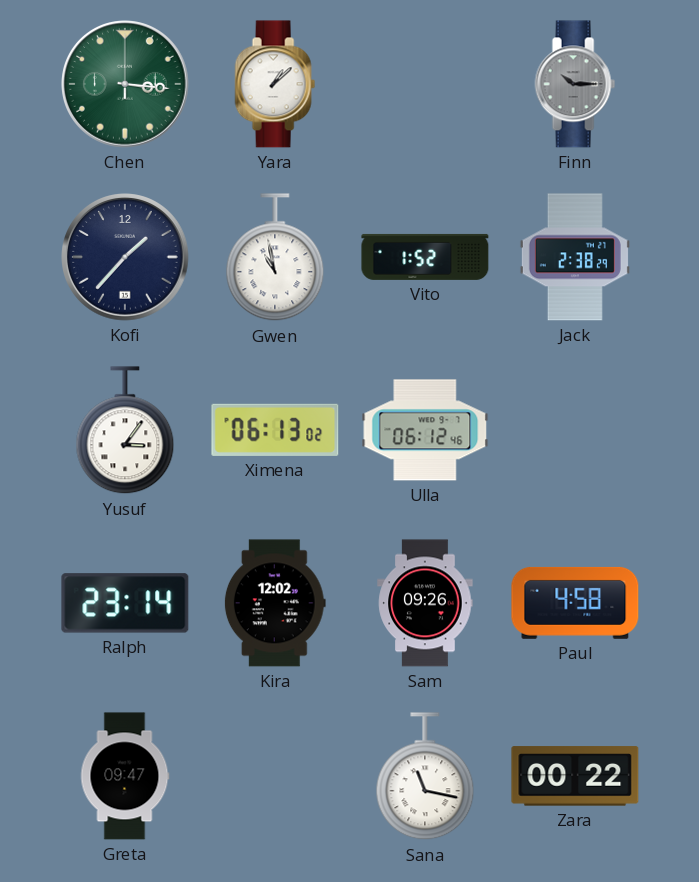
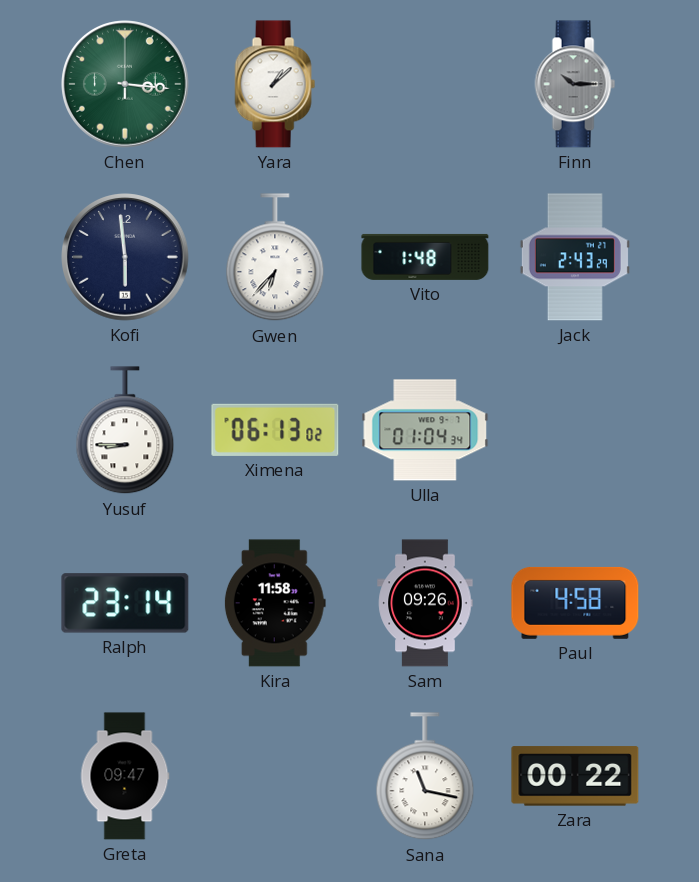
Kofi: 1:37 -> 5:59
Gwen: 10:58 -> 6:37
Vito: 1:52 -> 1:48
Jack: 2:38 -> 2:43
Yusuf: 3:06 -> 8:45
Ulla: 06:12 -> 01:04
Kira: 12:02 -> 11:58
